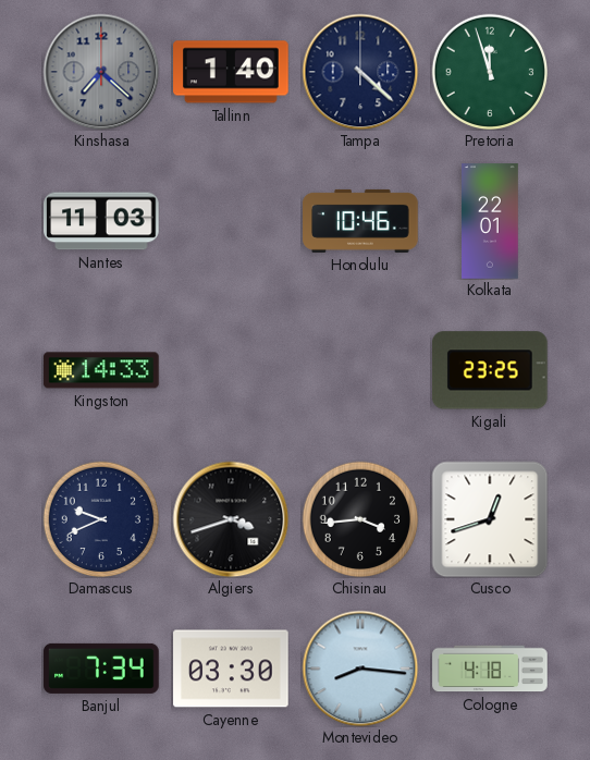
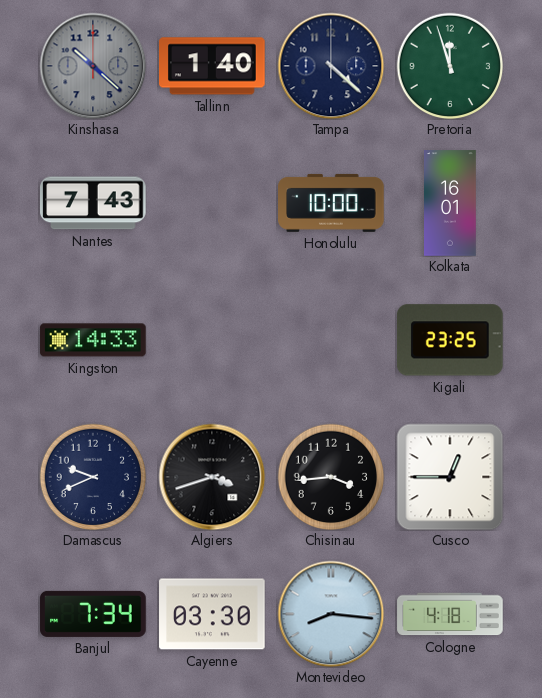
Kinshasa: 7:22 -> 10:22
Nantes: 11:03 -> 7:43
Honolulu: 10:46 -> 10:00
Kolkata: 22:01 -> 16:01
Cusco: 12:42 -> 12:45
